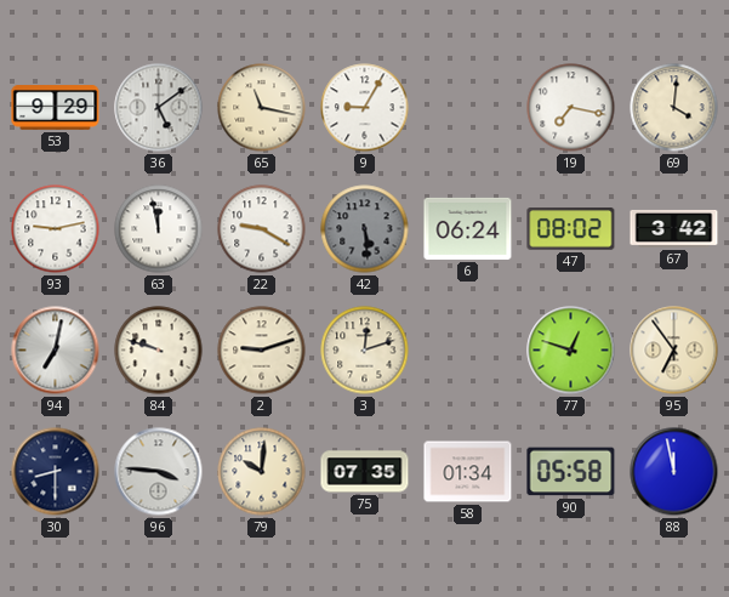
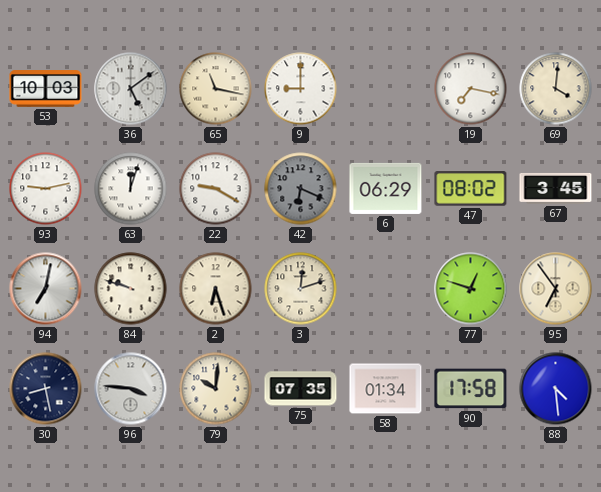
53: 9:29 -> 10:03
9: 9:05 -> 9:00
63: 11:58 -> 12:03
42: 5:29 -> 6:19
6: 06:24 -> 06:29
67: 3:42 -> 3:45
2: 9:12 -> 6:27
30: 8:30 -> 8:28
90: 05:58 -> 17:58
88: 11:58 -> 4:29
